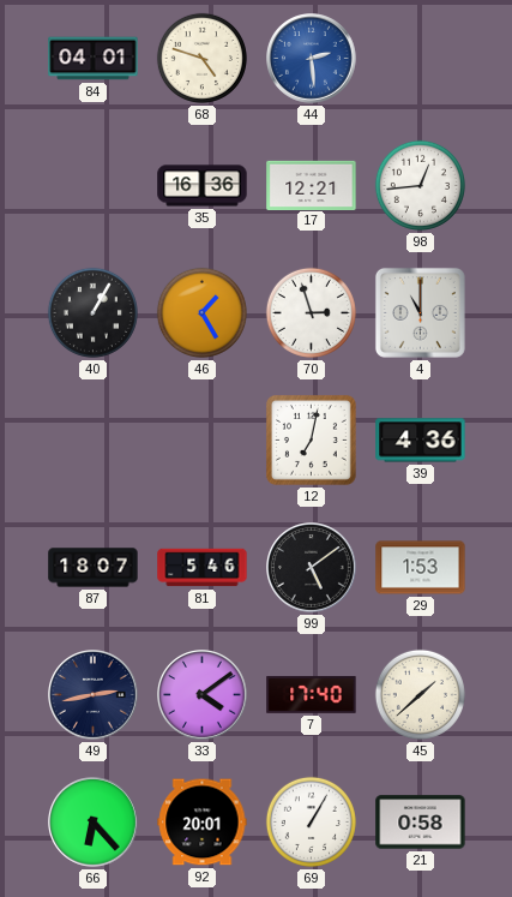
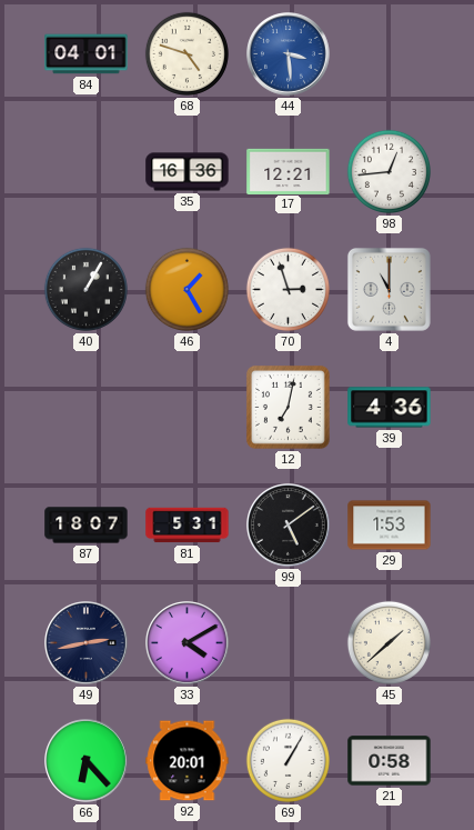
44: 2:29 -> 3:29
81: 5:46 -> 5:31
33: 4:09 -> 4:10
7: 17:40 -> none
